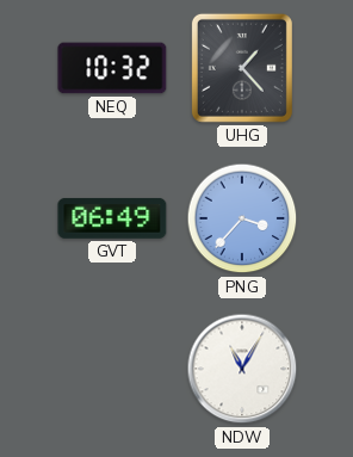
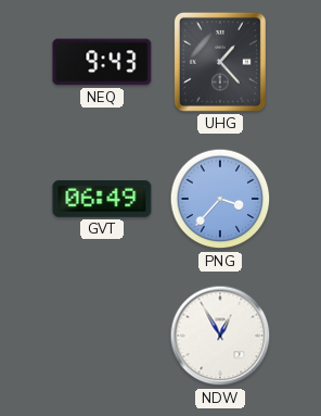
NEQ: 10:32 -> 9:43
NDW: 11:05 -> 12:55
